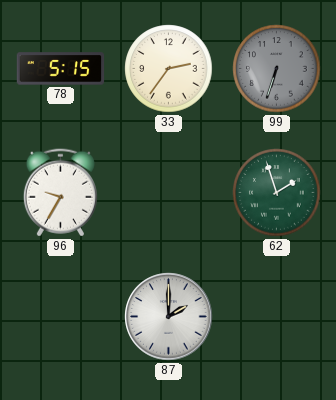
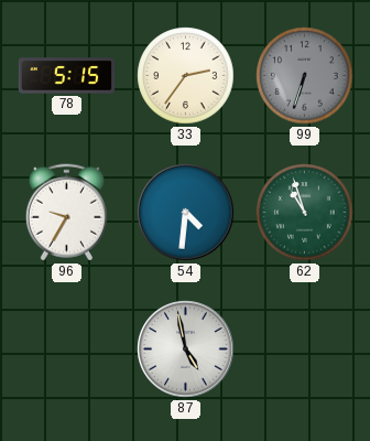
54: none -> 4:31
62: 1:57 -> 10:57
87: 2:00 -> 4:58
